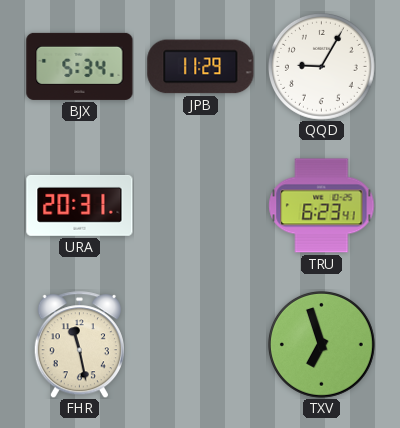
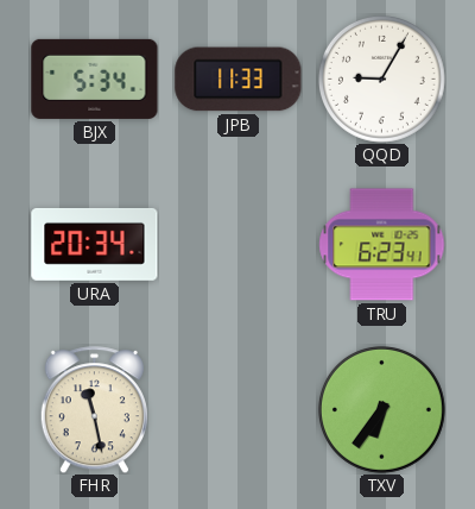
JPB: 11:29 -> 11:33
URA: 20:31 -> 20:34
TXV: 6:57 -> 6:36
